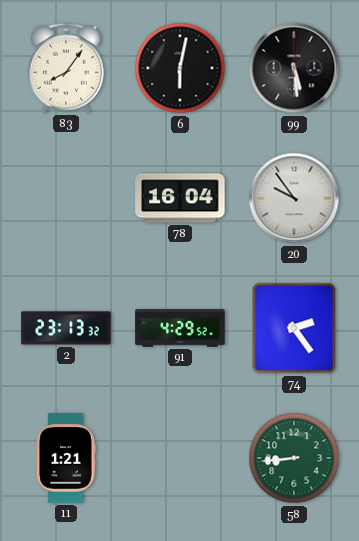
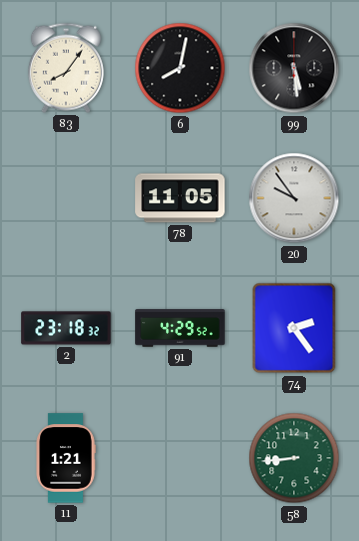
6: 6:02 -> 8:02
78: 16:04 -> 11:05
2: 23:13 -> 23:18
